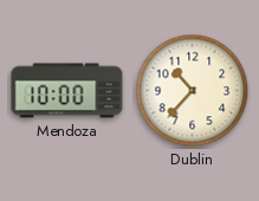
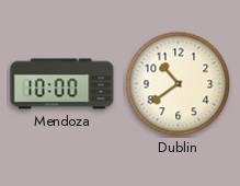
Dublin: 10:37 -> 10:39
